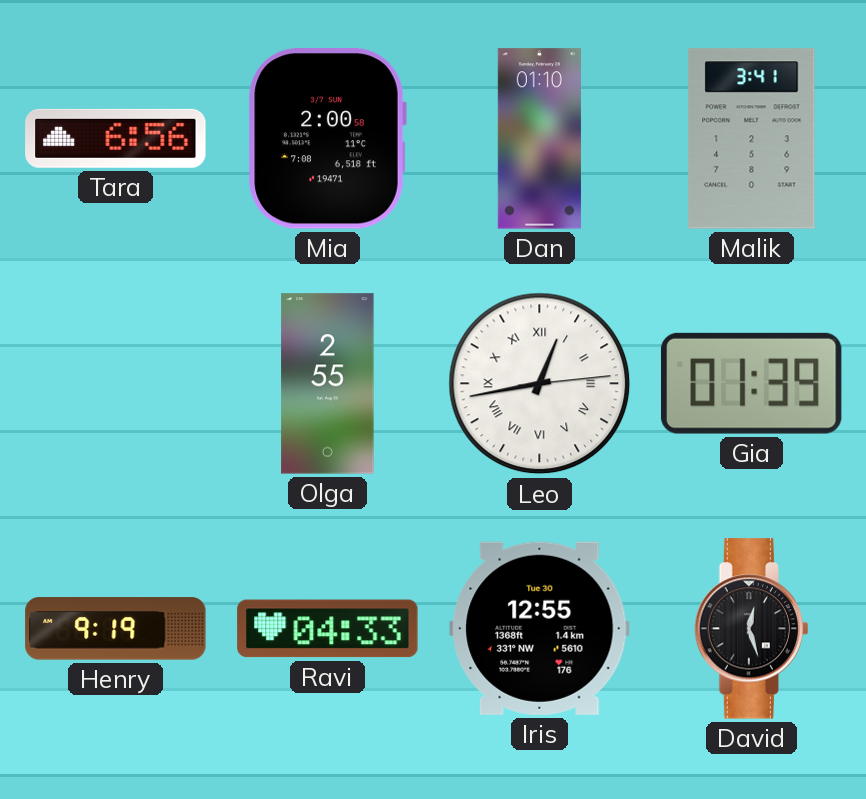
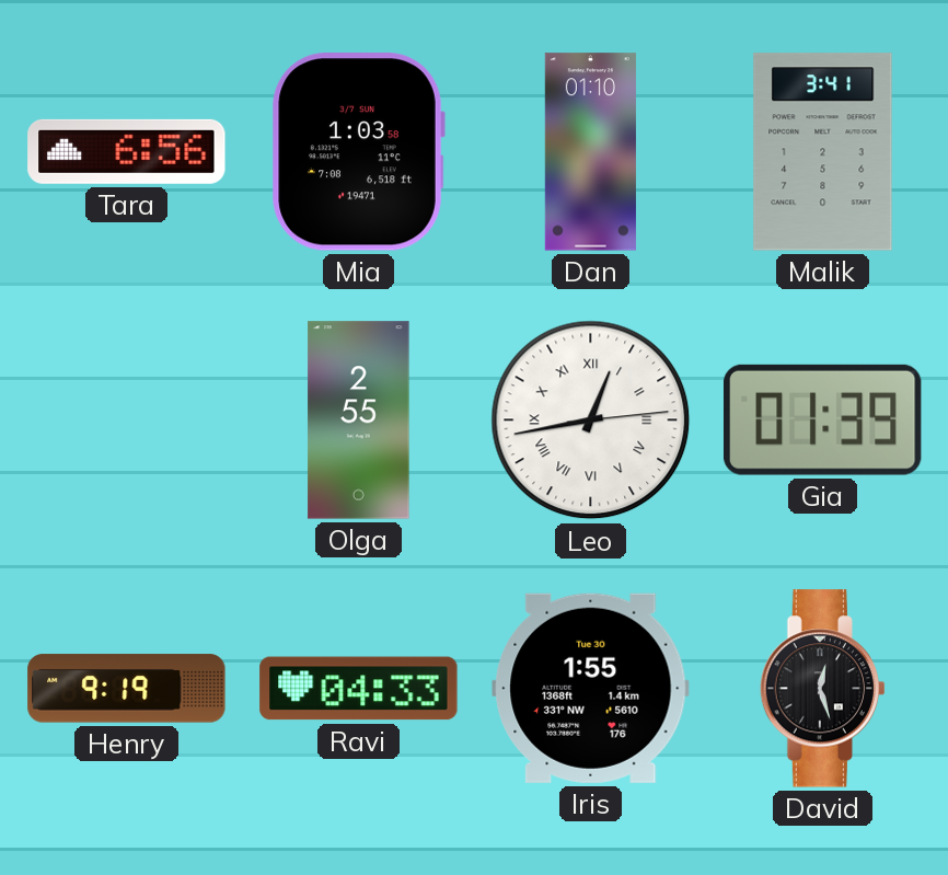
Mia: 2:00 -> 1:03
Iris: 12:55 -> 1:55
